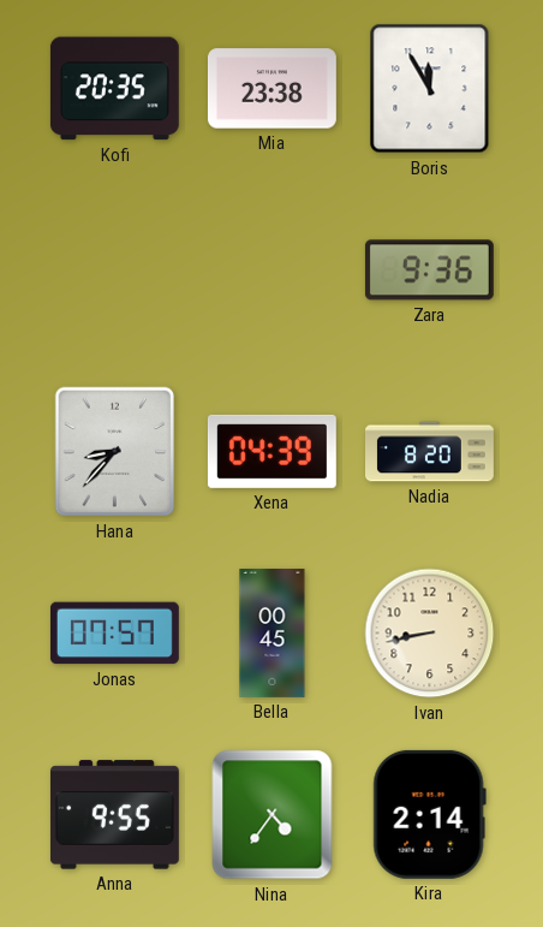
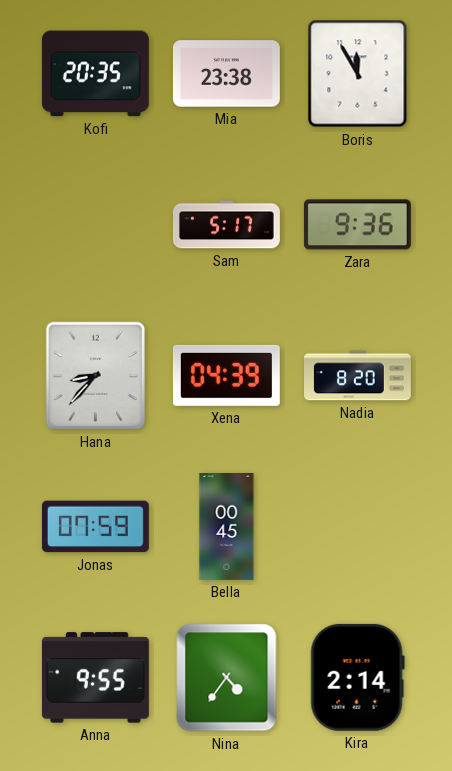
Sam: none -> 5:17
Jonas: 07:57 -> 07:59
Ivan: 8:43 -> none
